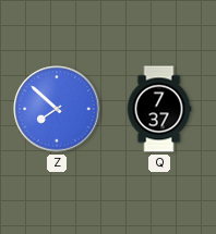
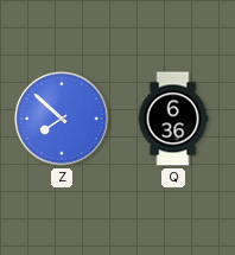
Q: 7:37 -> 6:36
